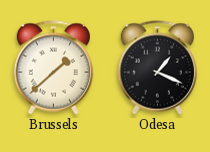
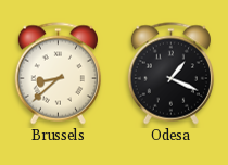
Brussels: 1:38 -> 8:38
